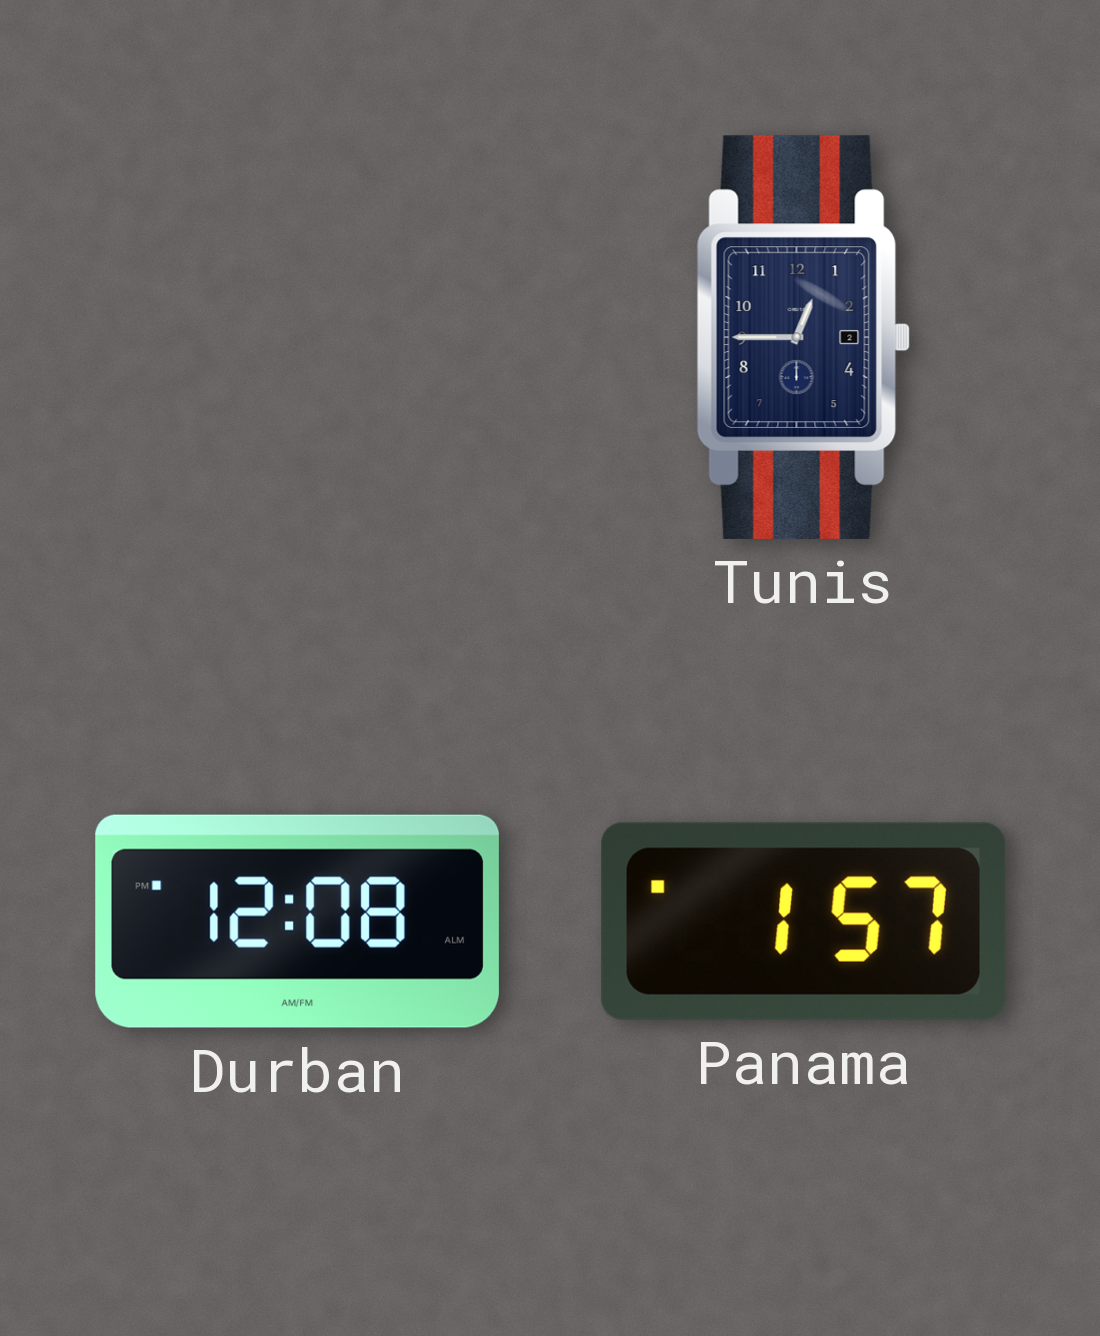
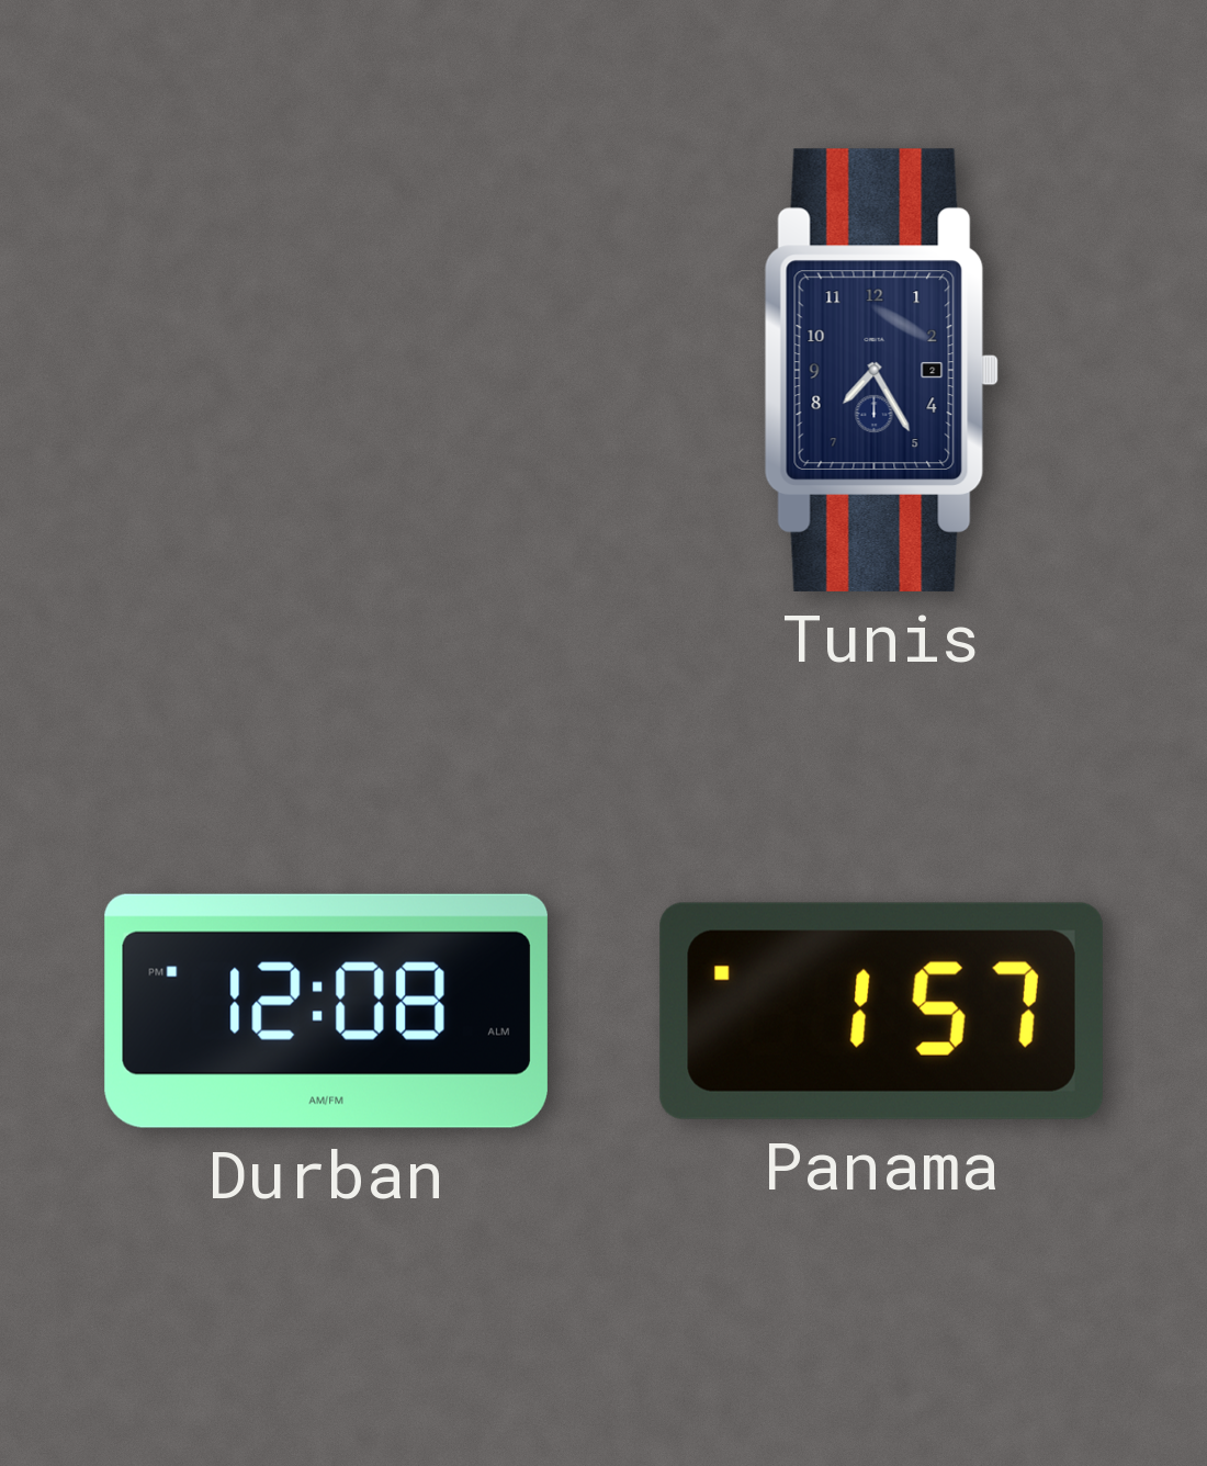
Tunis: 12:45 -> 7:25
